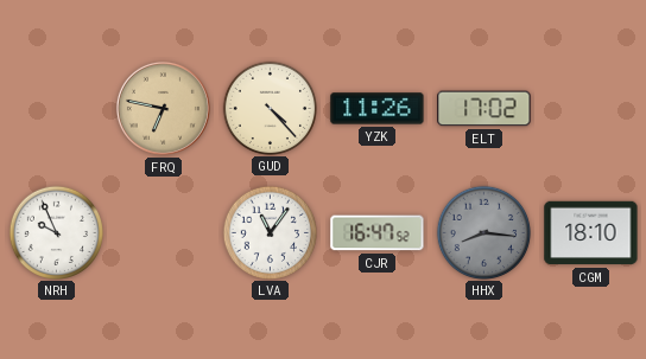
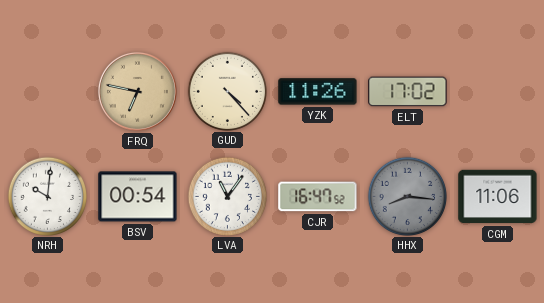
NRH: 9:56 -> 10:01
BSV: none -> 00:54
CGM: 18:10 -> 11:06
